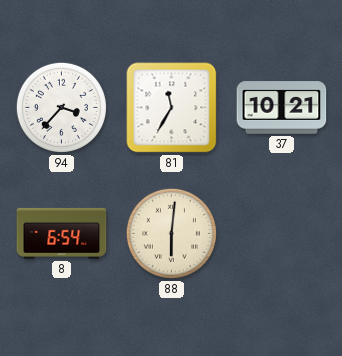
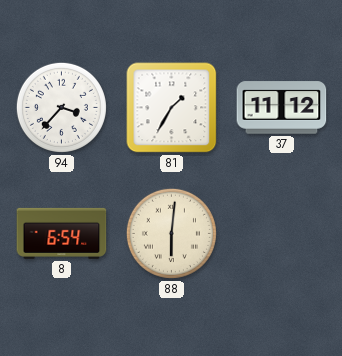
81: 11:35 -> 1:35
37: 10:21 -> 11:12
